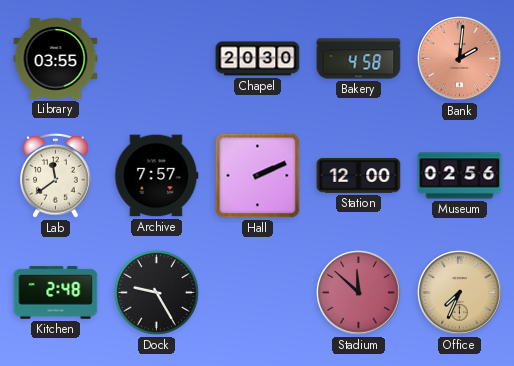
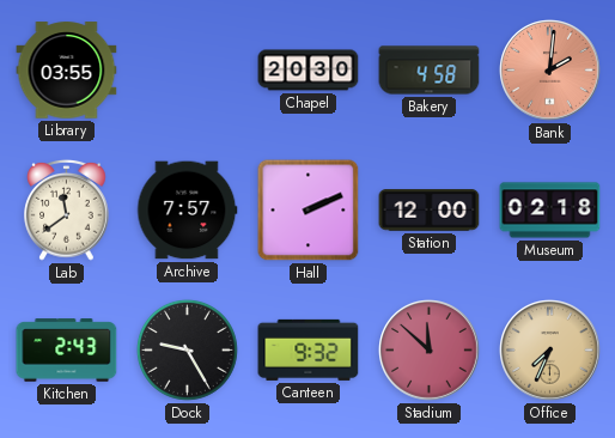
Museum: 02:56 -> 02:18
Kitchen: 2:48 -> 2:43
Canteen: none -> 9:32
